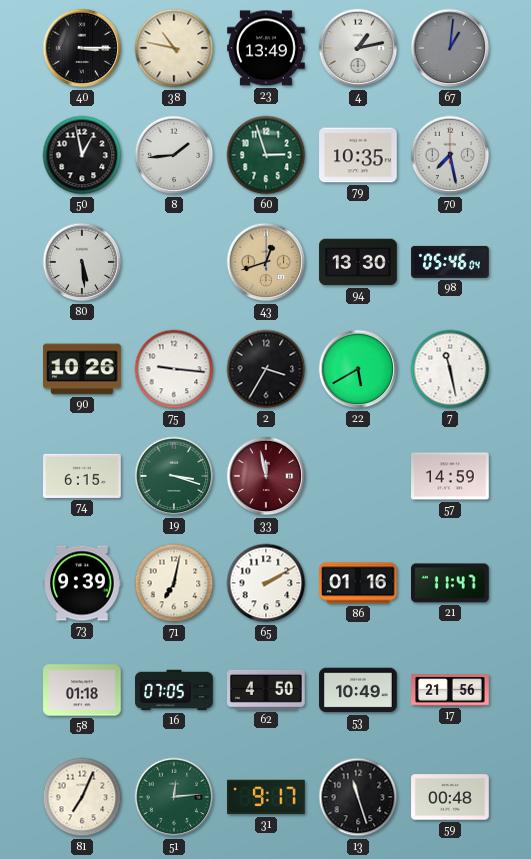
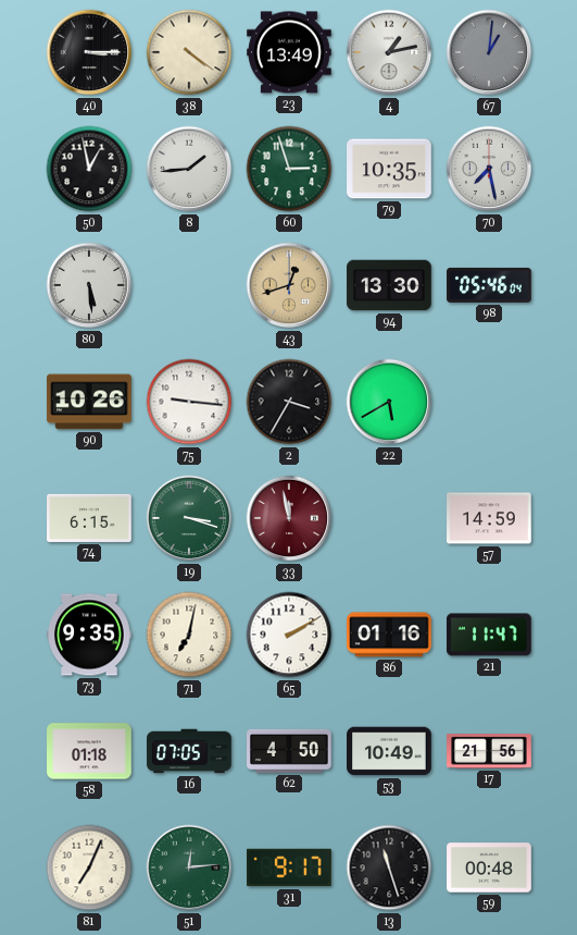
38: 10:47 -> 4:21
7: 11:28 -> none
73: 9:39 -> 9:35
